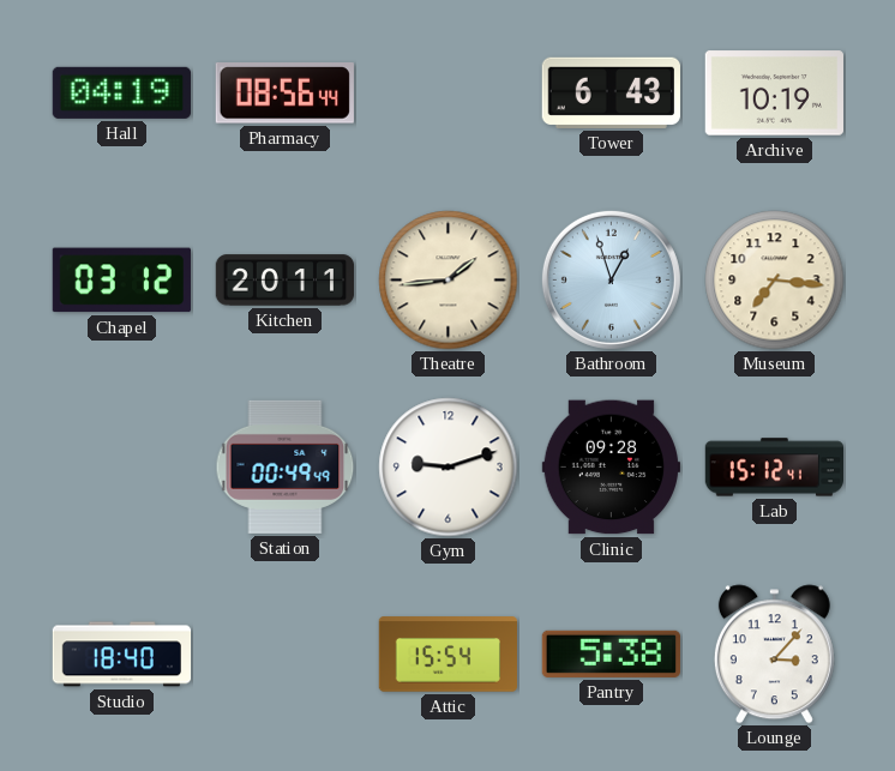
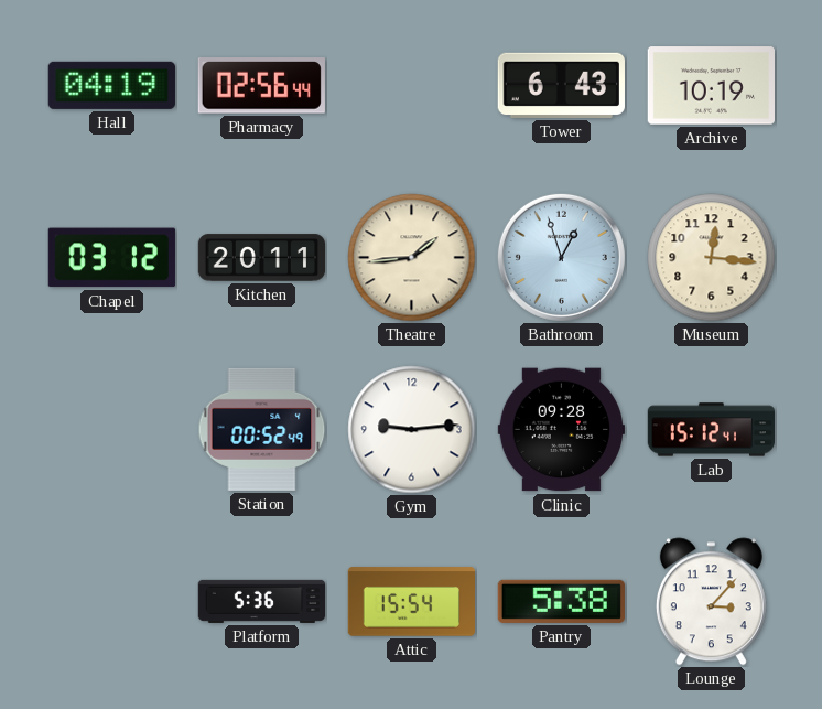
Pharmacy: 08:56 -> 02:56
Museum: 7:16 -> 12:16
Station: 00:49 -> 00:52
Gym: 9:12 -> 9:14
Studio: 18:40 -> none
Platform: none -> 5:36
